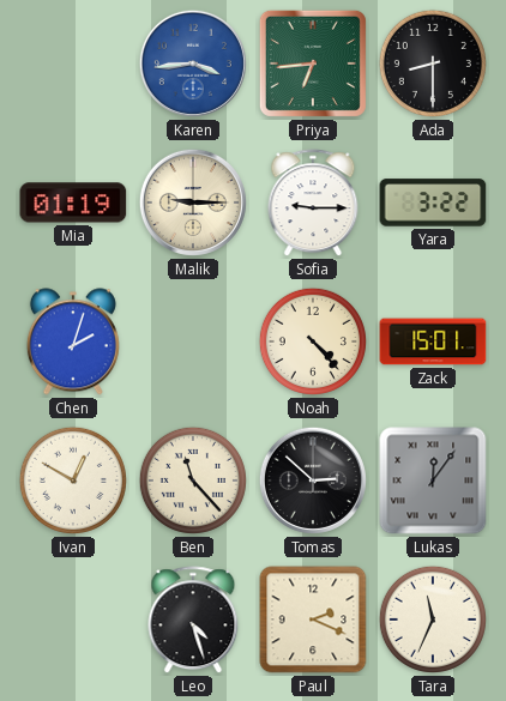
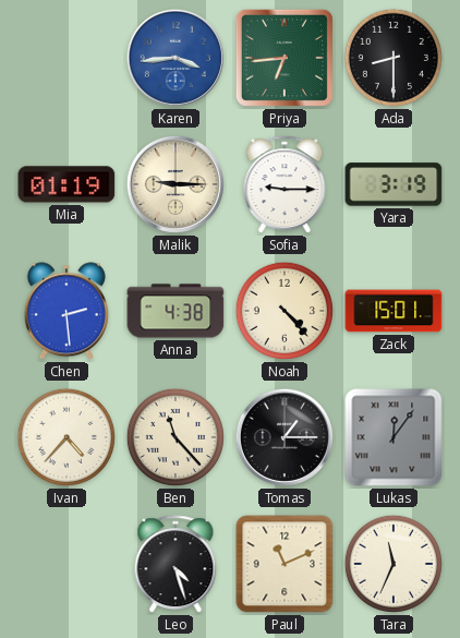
Yara: 3:22 -> 3:19
Chen: 2:03 -> 2:29
Anna: none -> 4:38
Ivan: 12:50 -> 4:37
Tomas: 2:52 -> 1:15
Paul: 2:19 -> 11:11
